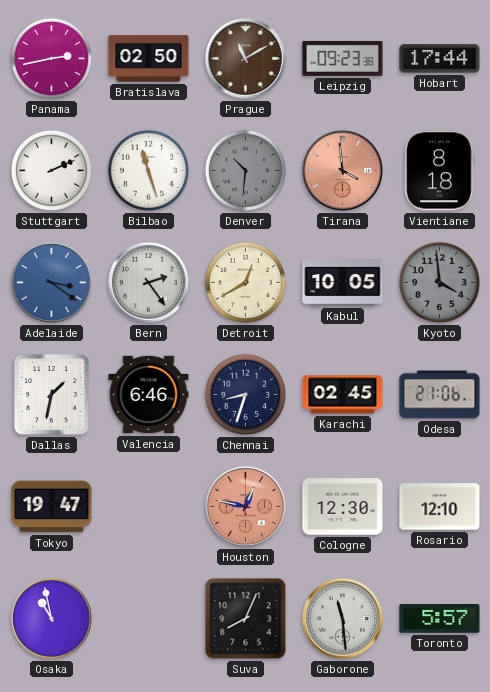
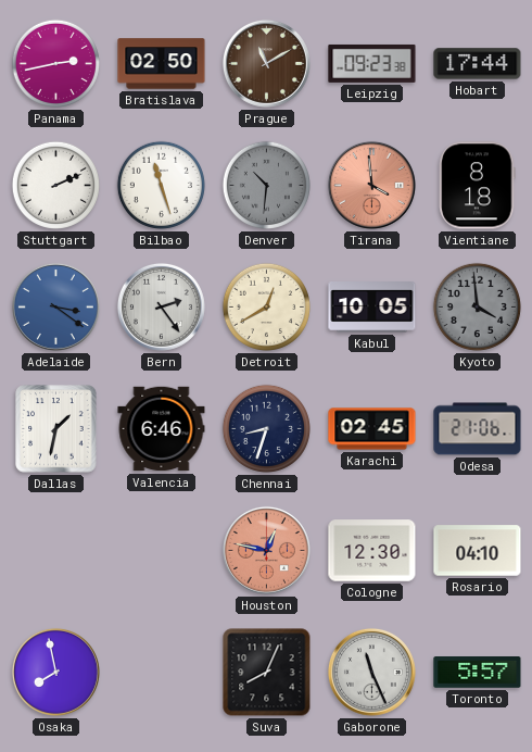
Tokyo: 19:47 -> none
Rosario: 12:10 -> 04:10
Osaka: 10:58 -> 7:58
Gaborone: 11:29 -> 11:26
